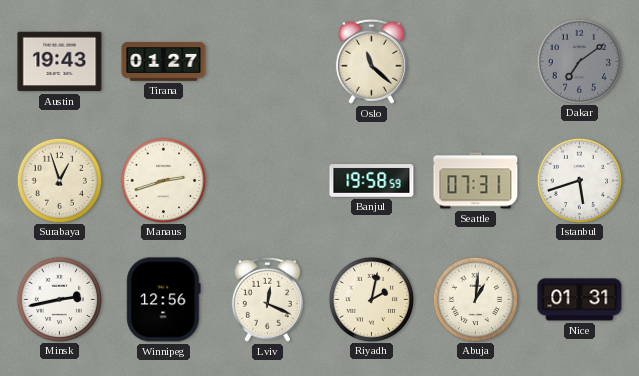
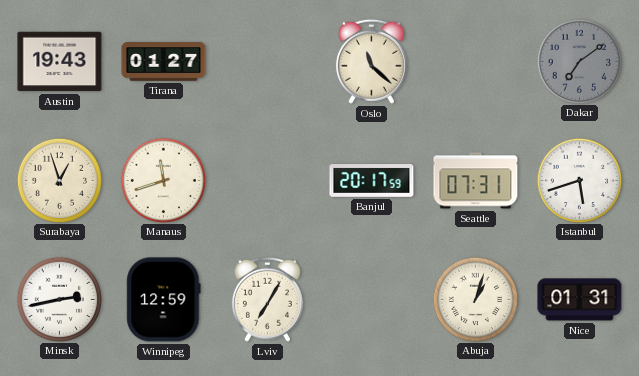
Manaus: 2:42 -> 11:42
Banjul: 19:58 -> 20:17
Winnipeg: 12:56 -> 12:59
Lviv: 12:19 -> 7:05
Riyadh: 2:02 -> none
Abuja: 1:01 -> 1:03
